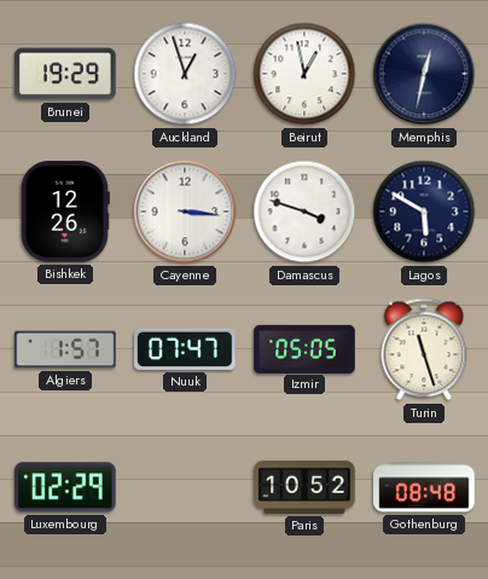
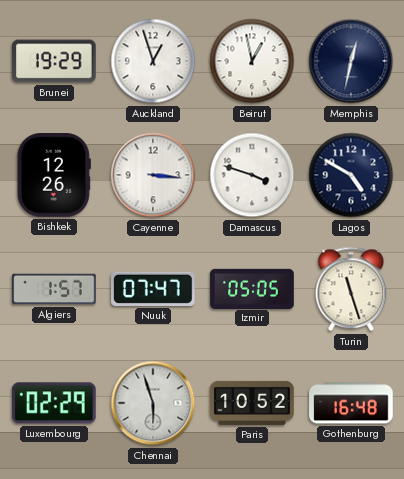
Lagos: 5:50 -> 4:50
Chennai: none -> 5:57
Gothenburg: 08:48 -> 16:48
